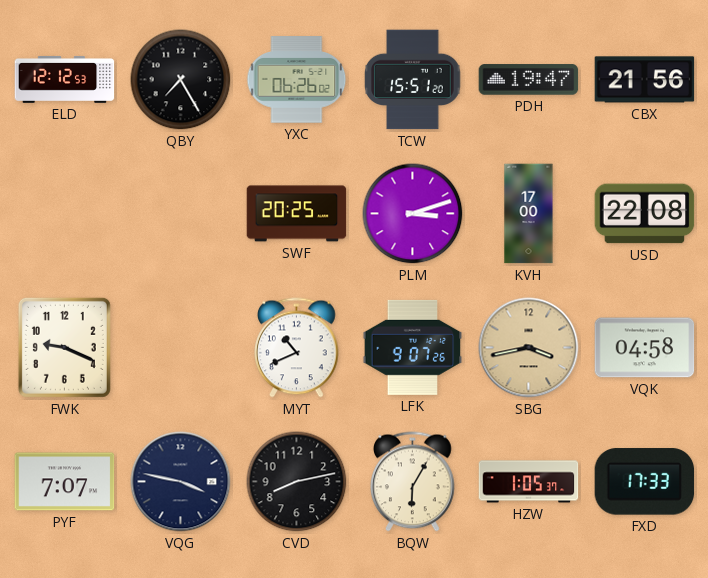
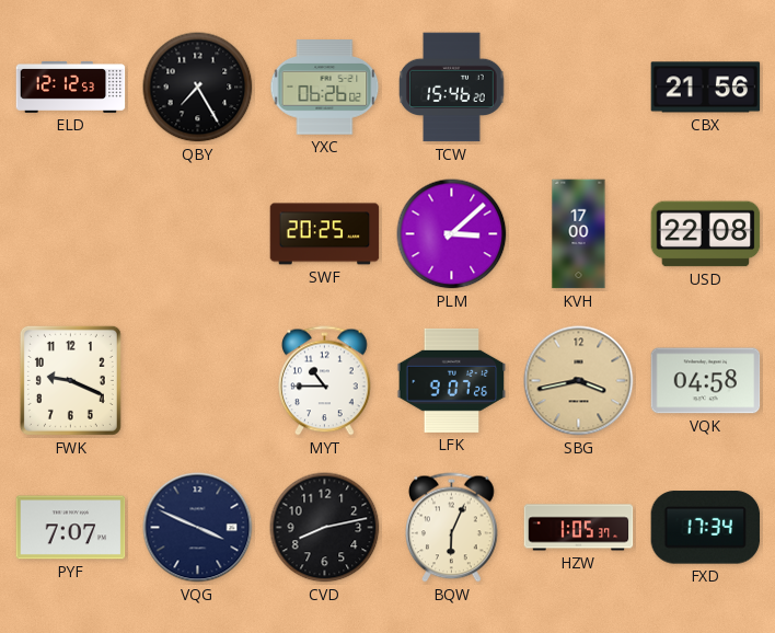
TCW: 15:51 -> 15:46
PDH: 19:47 -> none
PLM: 3:12 -> 3:08
MYT: 10:41 -> 10:45
VQG: 3:47 -> 3:49
BQW: 6:05 -> 6:04
FXD: 17:33 -> 17:34
